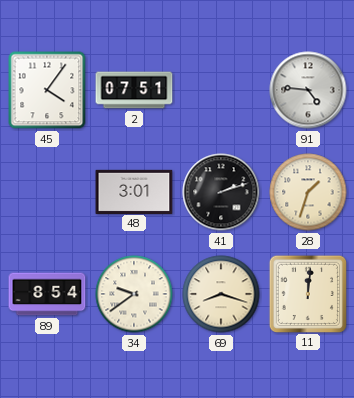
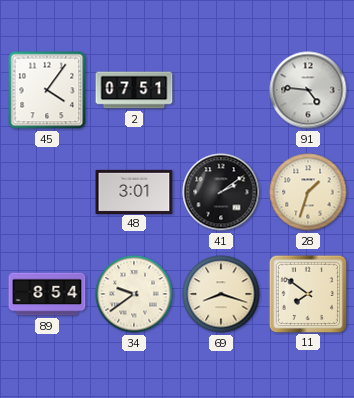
41: 2:12 -> 2:09
11: 12:01 -> 7:51
